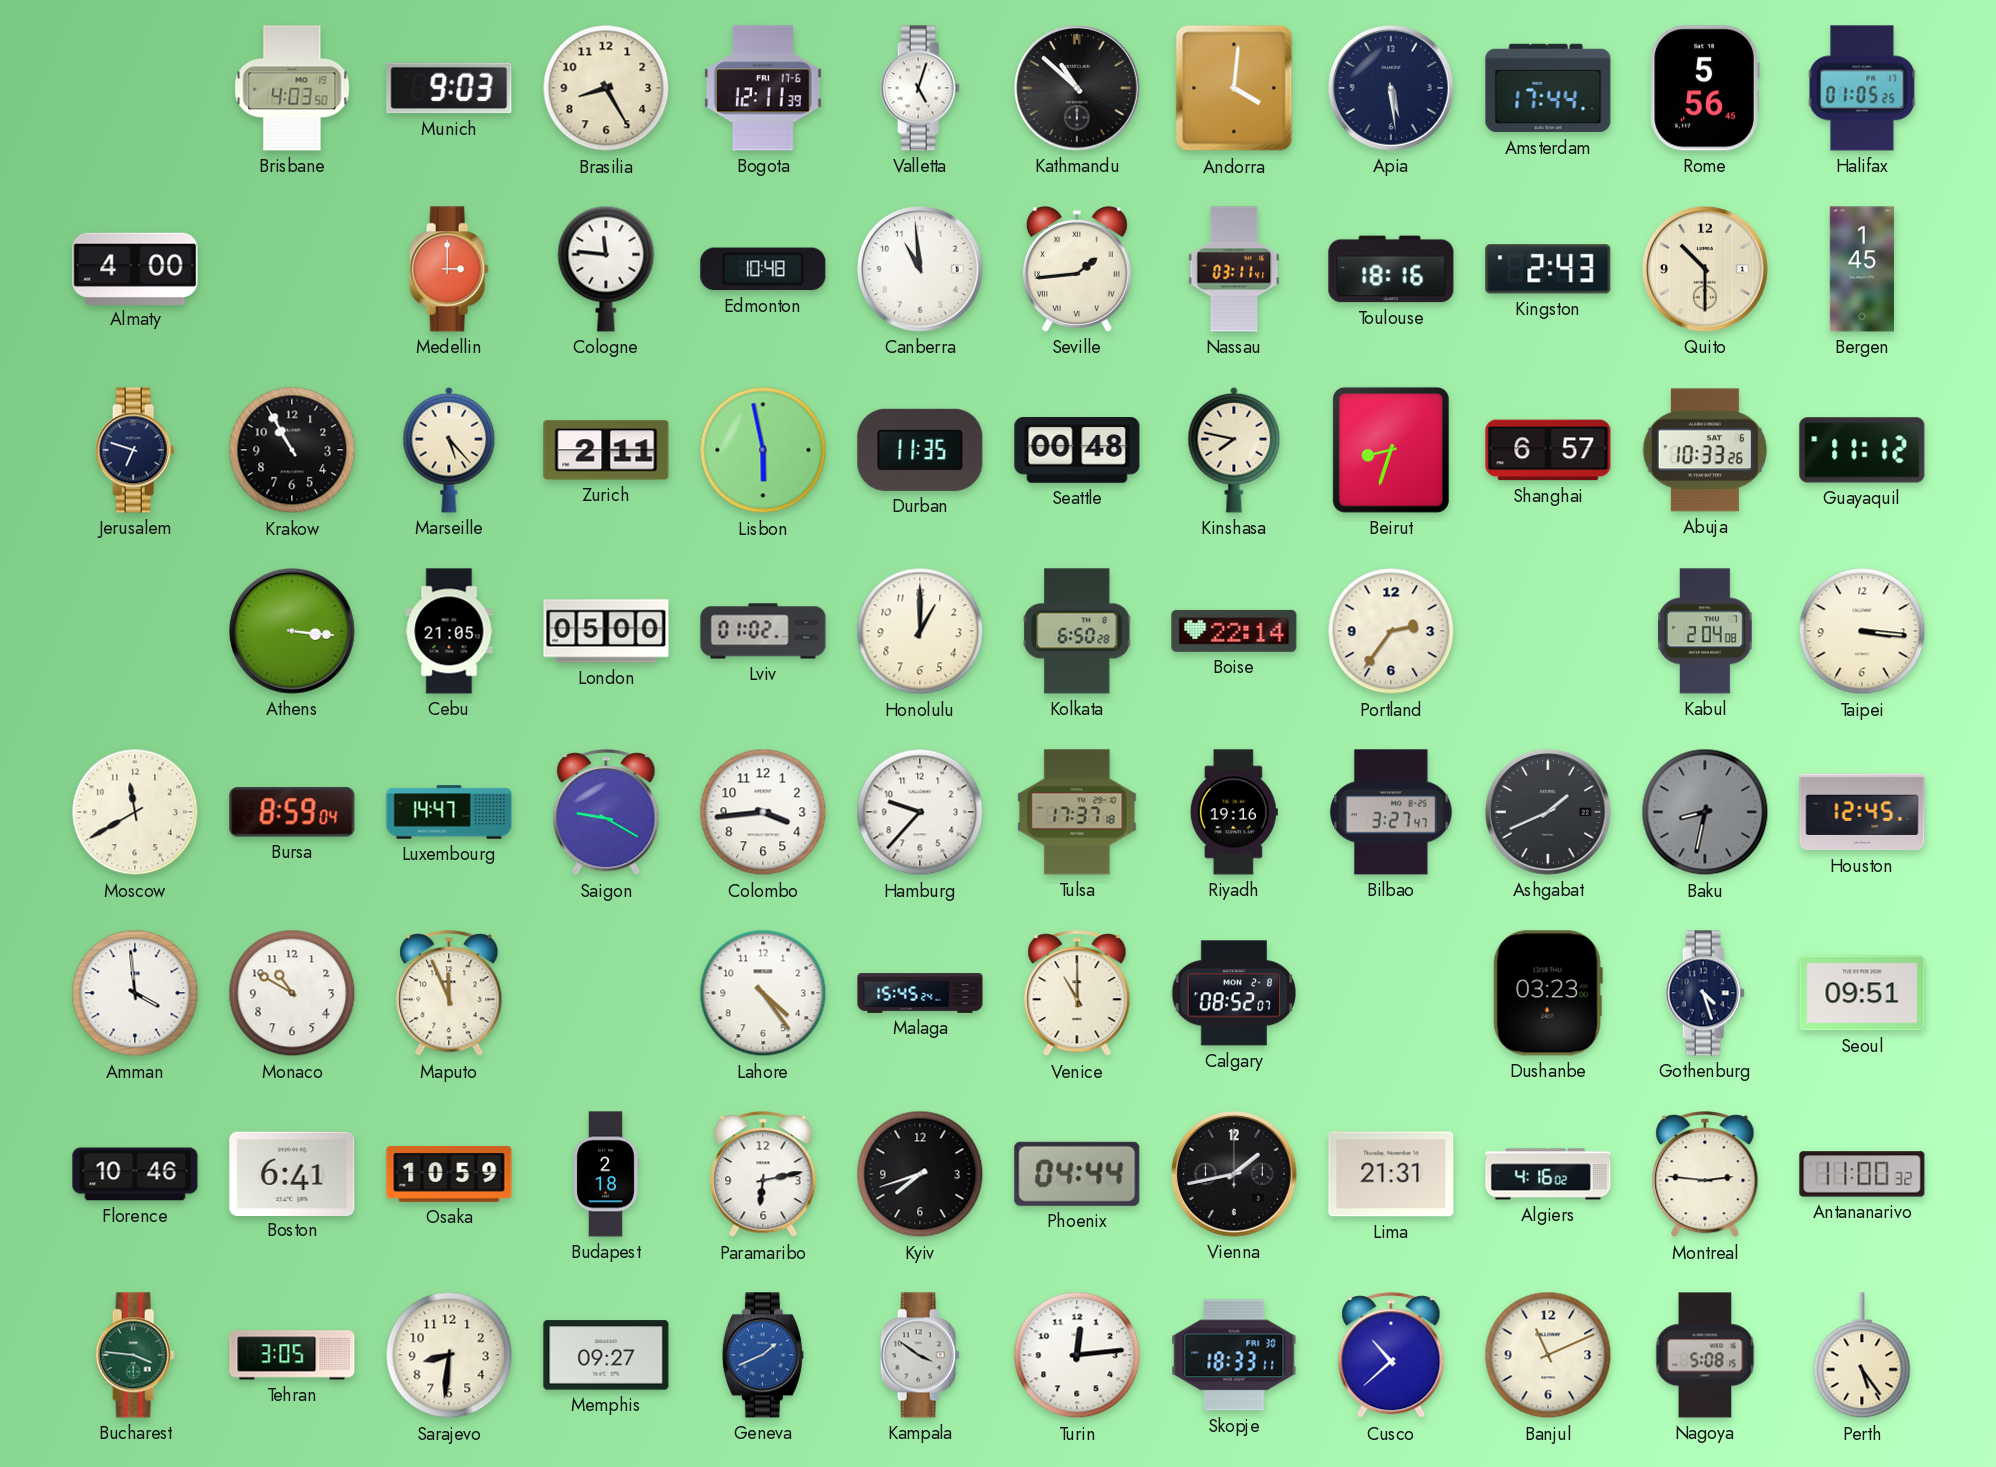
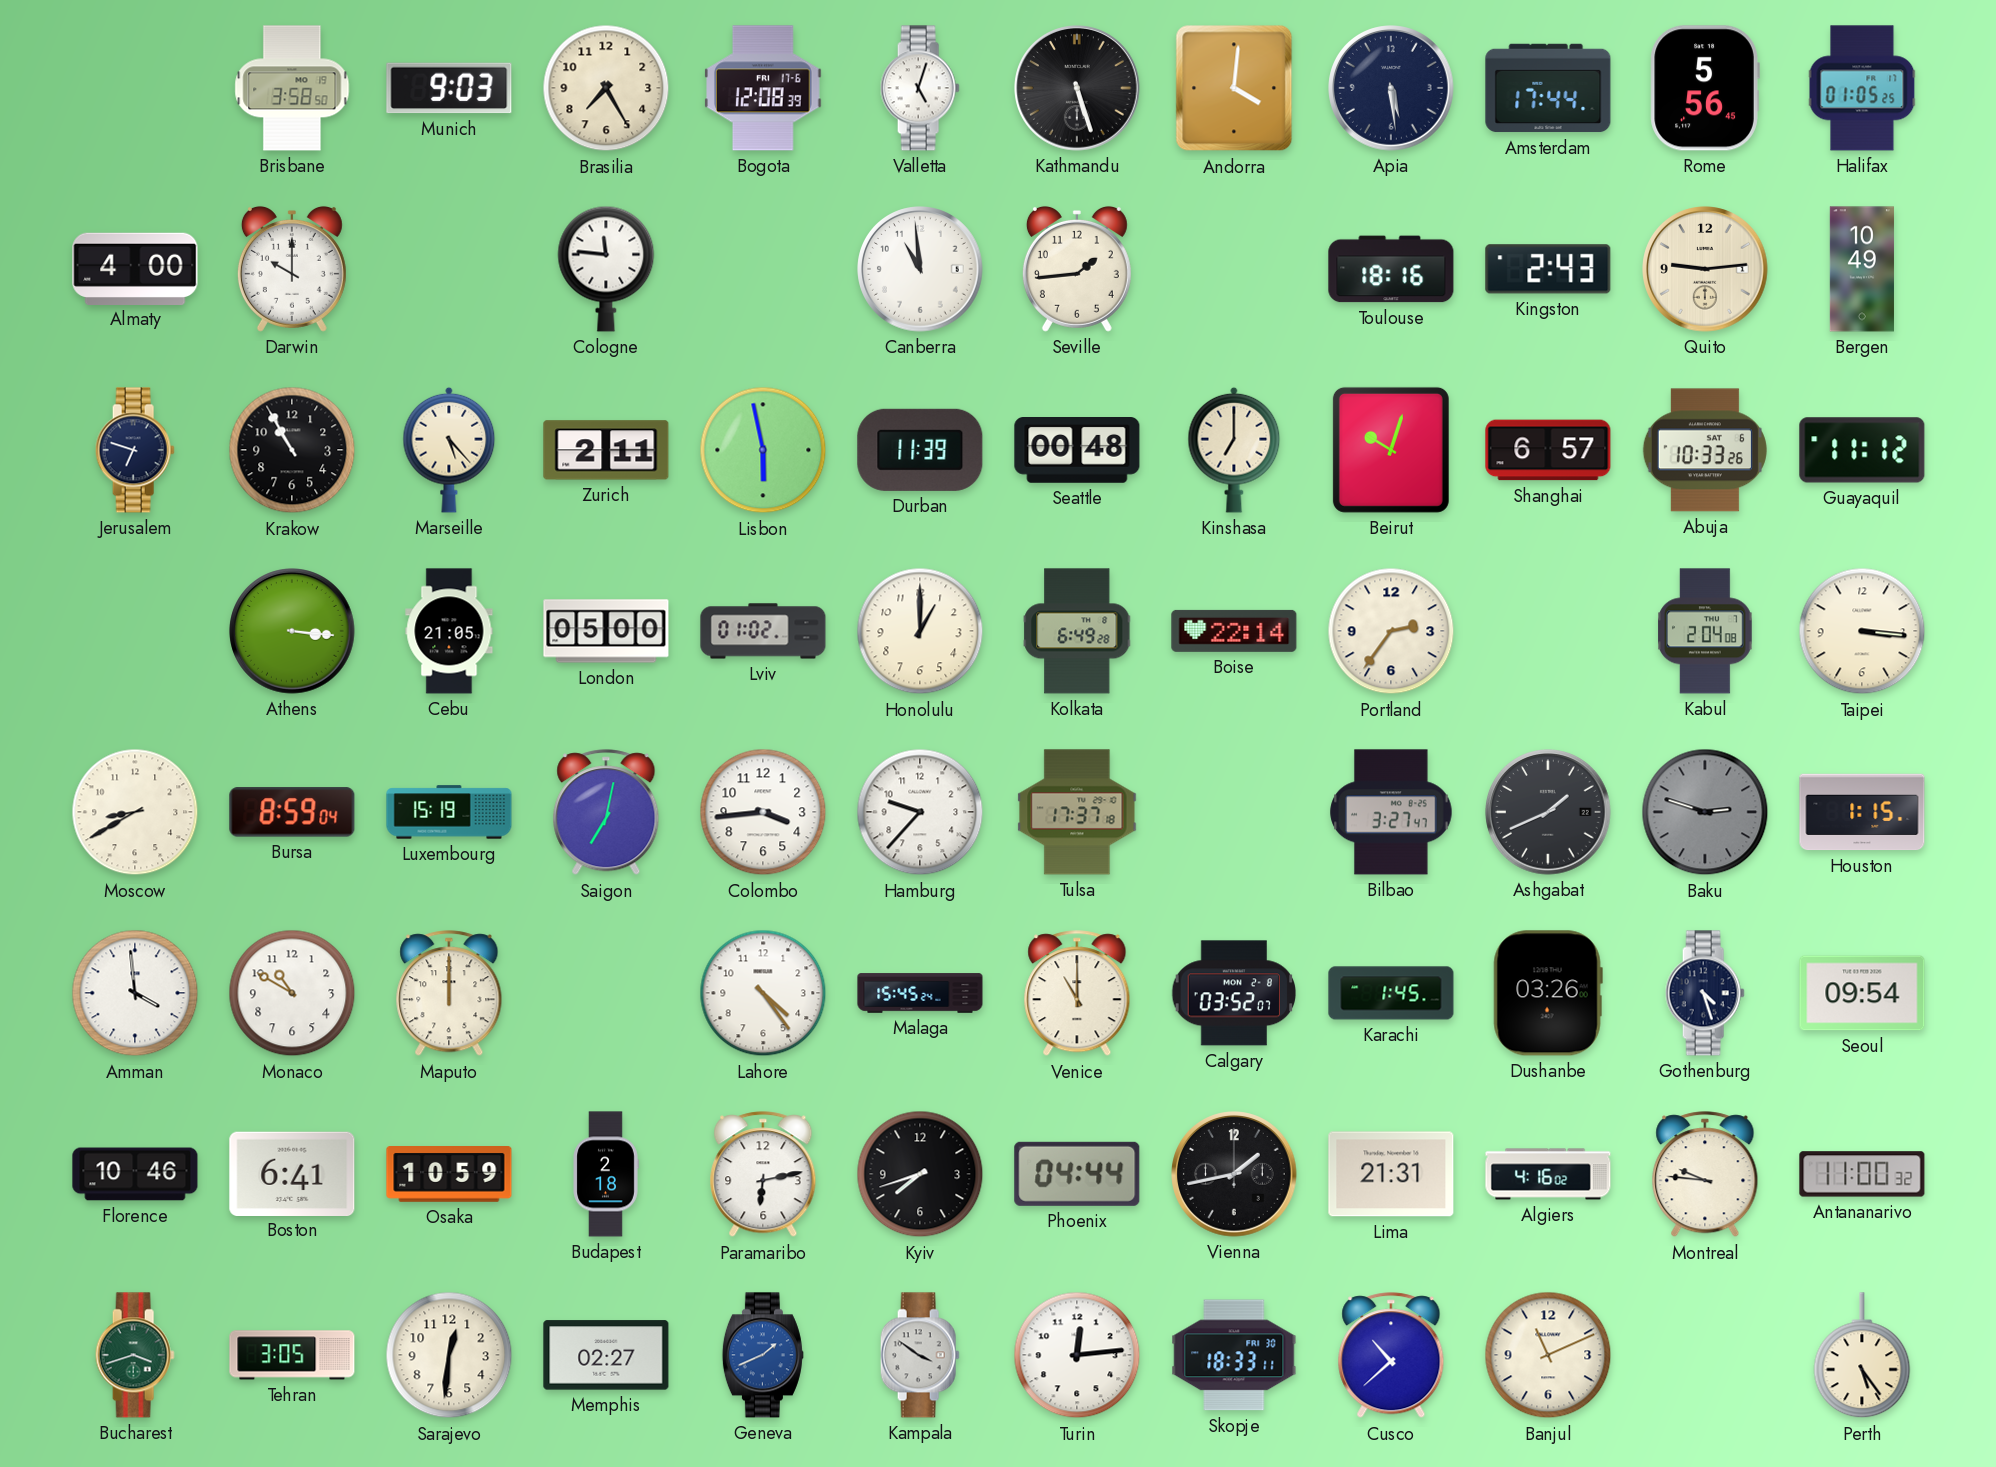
Brisbane: 4:03 -> 3:58
Brasilia: 8:25 -> 7:25
Bogota: 12:11 -> 12:08
Kathmandu: 10:52 -> 5:27
Darwin: none -> 10:00
Medellin: 3:00 -> none
Edmonton: 10:48 -> none
Seville numerals: Roman -> Arabic
Nassau: 03:11 -> none
Quito: 10:30 -> 9:14
Bergen: 1:45 -> 10:49
Durban: 11:35 -> 11:39
Kinshasa: 7:47 -> 7:00
Beirut: 8:33 -> 10:03
Kolkata: 6:50 -> 6:49
Moscow: 11:40 -> 8:40
Luxembourg: 14:47 -> 15:19
Saigon: 9:20 -> 7:02
Riyadh: 19:16 -> none
Baku: 8:32 -> 2:48
Houston: 12:45 -> 1:15
Maputo: 11:56 -> 12:00
Calgary: 08:52 -> 03:52
Karachi: none -> 1:45
Dushanbe: 03:23 -> 03:26
Seoul: 09:51 -> 09:54
Montreal: 2:46 -> 9:46
Bucharest: 3:46 -> 3:42
Sarajevo: 8:31 -> 12:31
Memphis: 09:27 -> 02:27
Nagoya: 5:08 -> none
